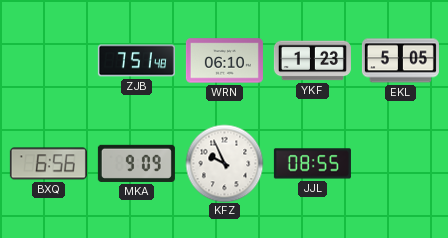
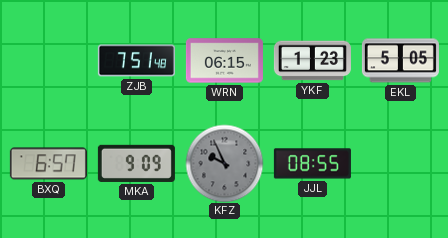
WRN: 06:10 -> 06:15
BXQ: 6:56 -> 6:57
KFZ dial: white -> grey
